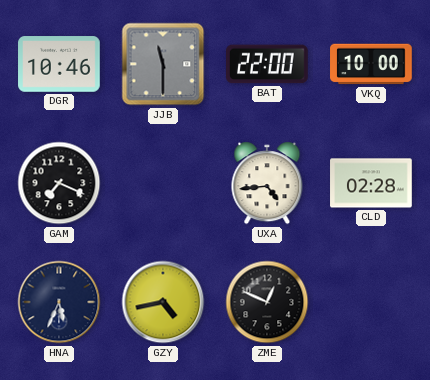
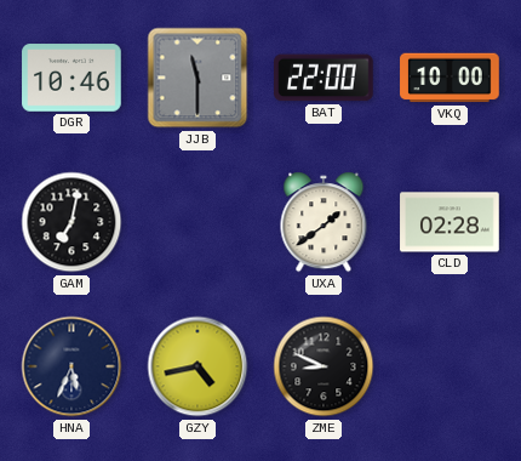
GAM: 7:19 -> 7:02
UXA: 4:44 -> 1:39
ZME: 12:49 -> 8:49
